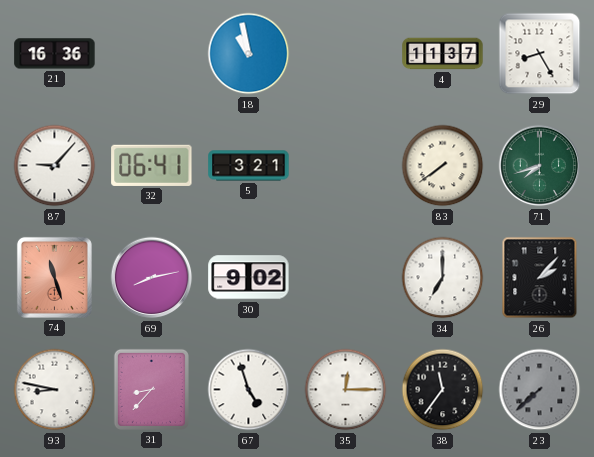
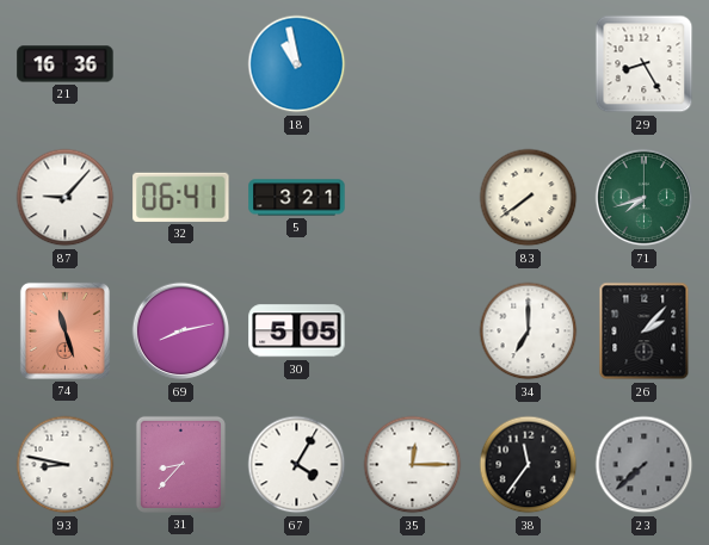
4: 11:37 -> none
30: 9:02 -> 5:05
67: 4:57 -> 4:05
